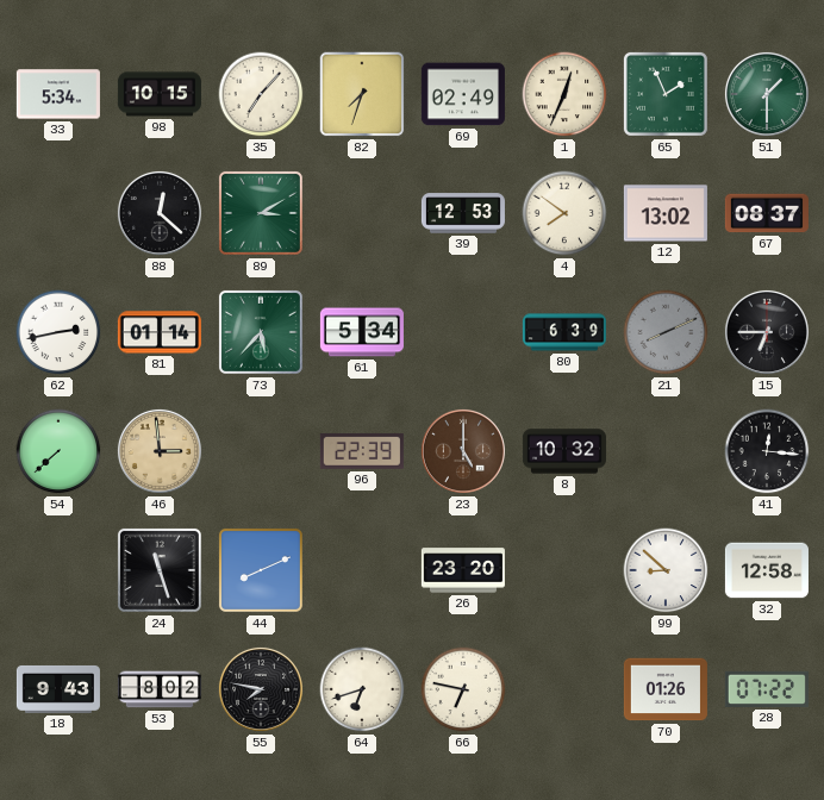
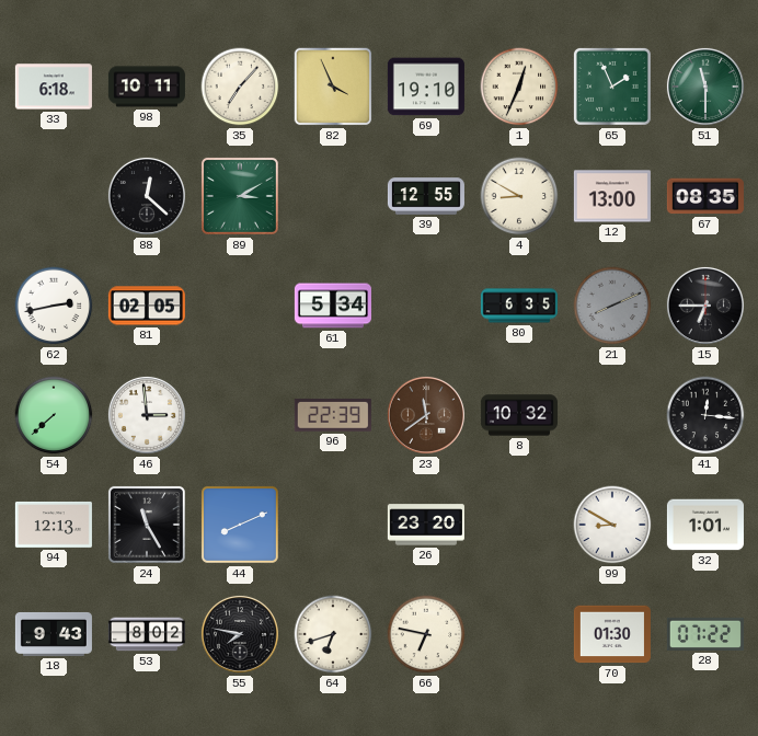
33: 5:34 -> 6:18
98: 10:15 -> 10:11
82: 7:33 -> 3:56
69: 02:49 -> 19:10
51: 1:30 -> 11:30
39: 12:53 -> 12:55
4: 7:51 -> 8:50
12: 13:02 -> 13:00
67: 08:37 -> 08:35
81: 01:14 -> 02:05
73: 5:37 -> none
80: 6:39 -> 6:35
46 dial: champagne -> white
23: 5:00 -> 11:39
94: none -> 12:13
24: 11:27 -> 11:25
99: 8:52 -> 8:50
32: 12:58 -> 1:01
70: 01:26 -> 01:30
